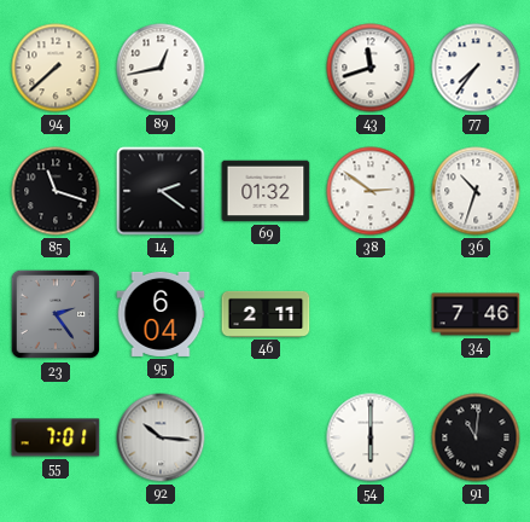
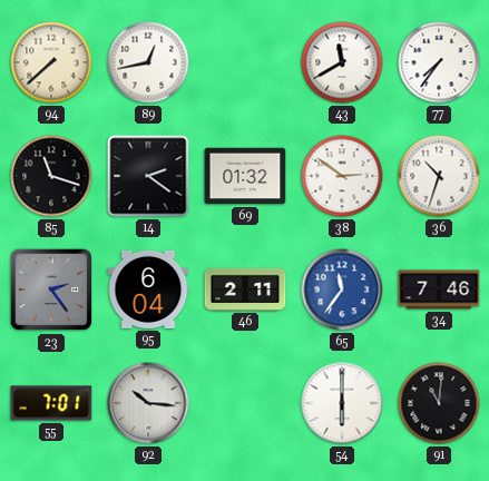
43: 11:42 -> 11:40
65: none -> 11:36
